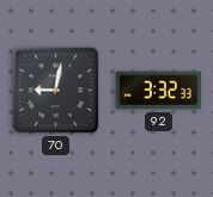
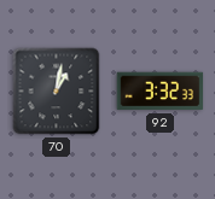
70: 9:02 -> 1:02
